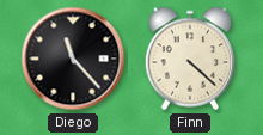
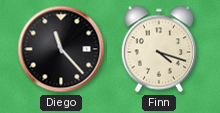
Finn: 4:22 -> 4:18
